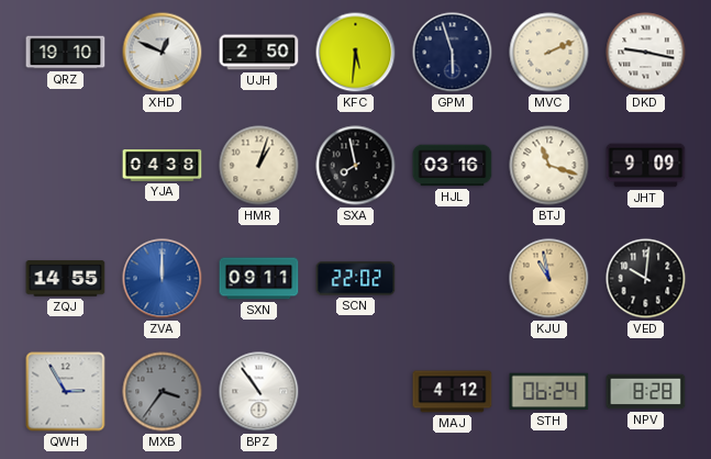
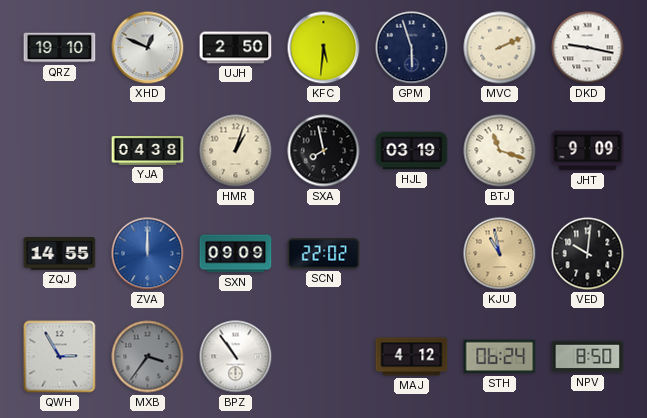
HJL: 03:16 -> 03:19
SXN: 09:11 -> 09:09
NPV: 8:28 -> 8:50
